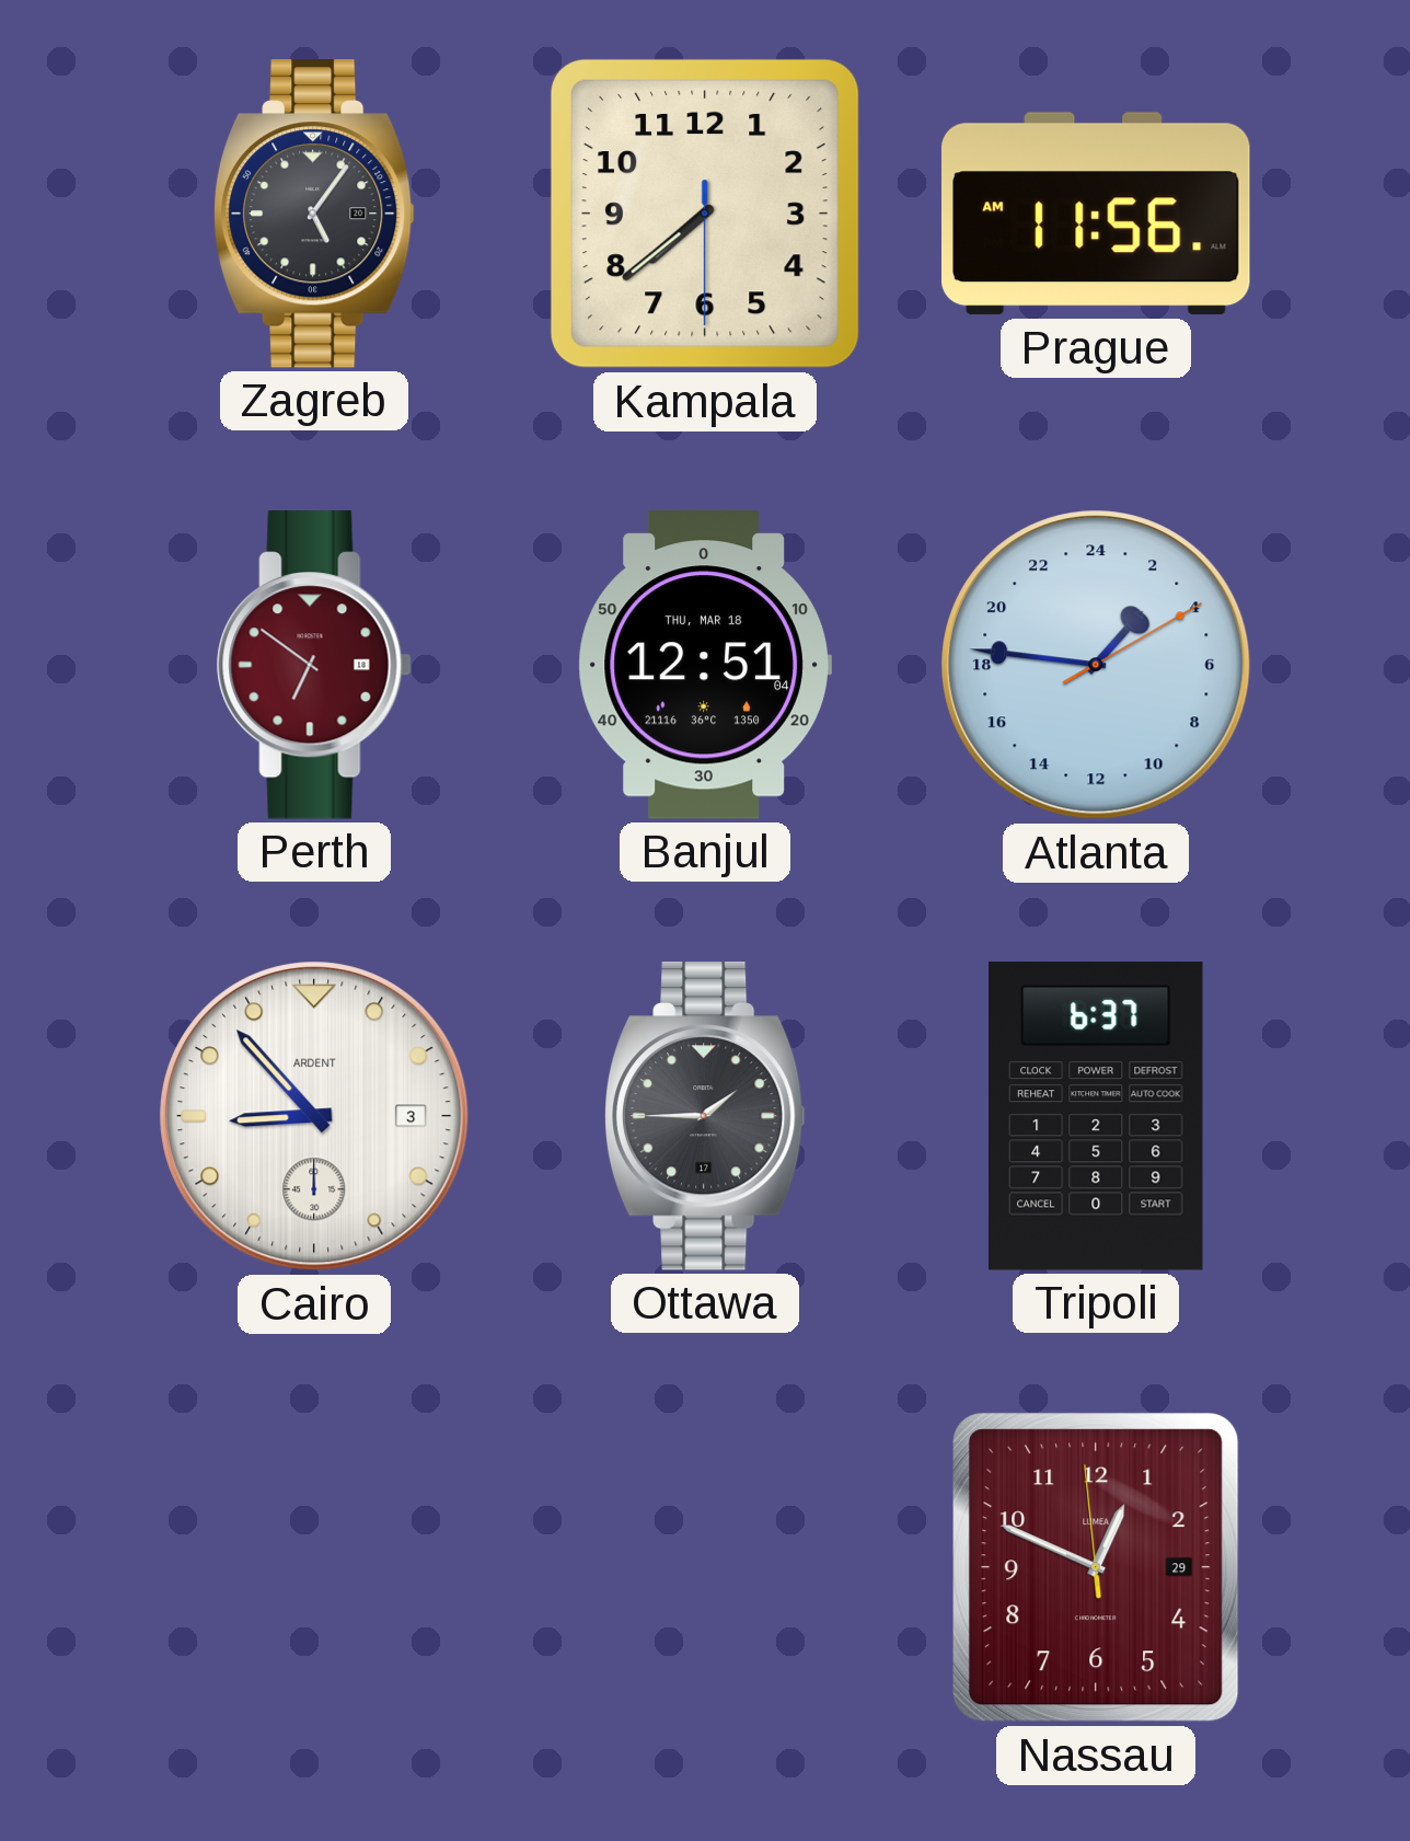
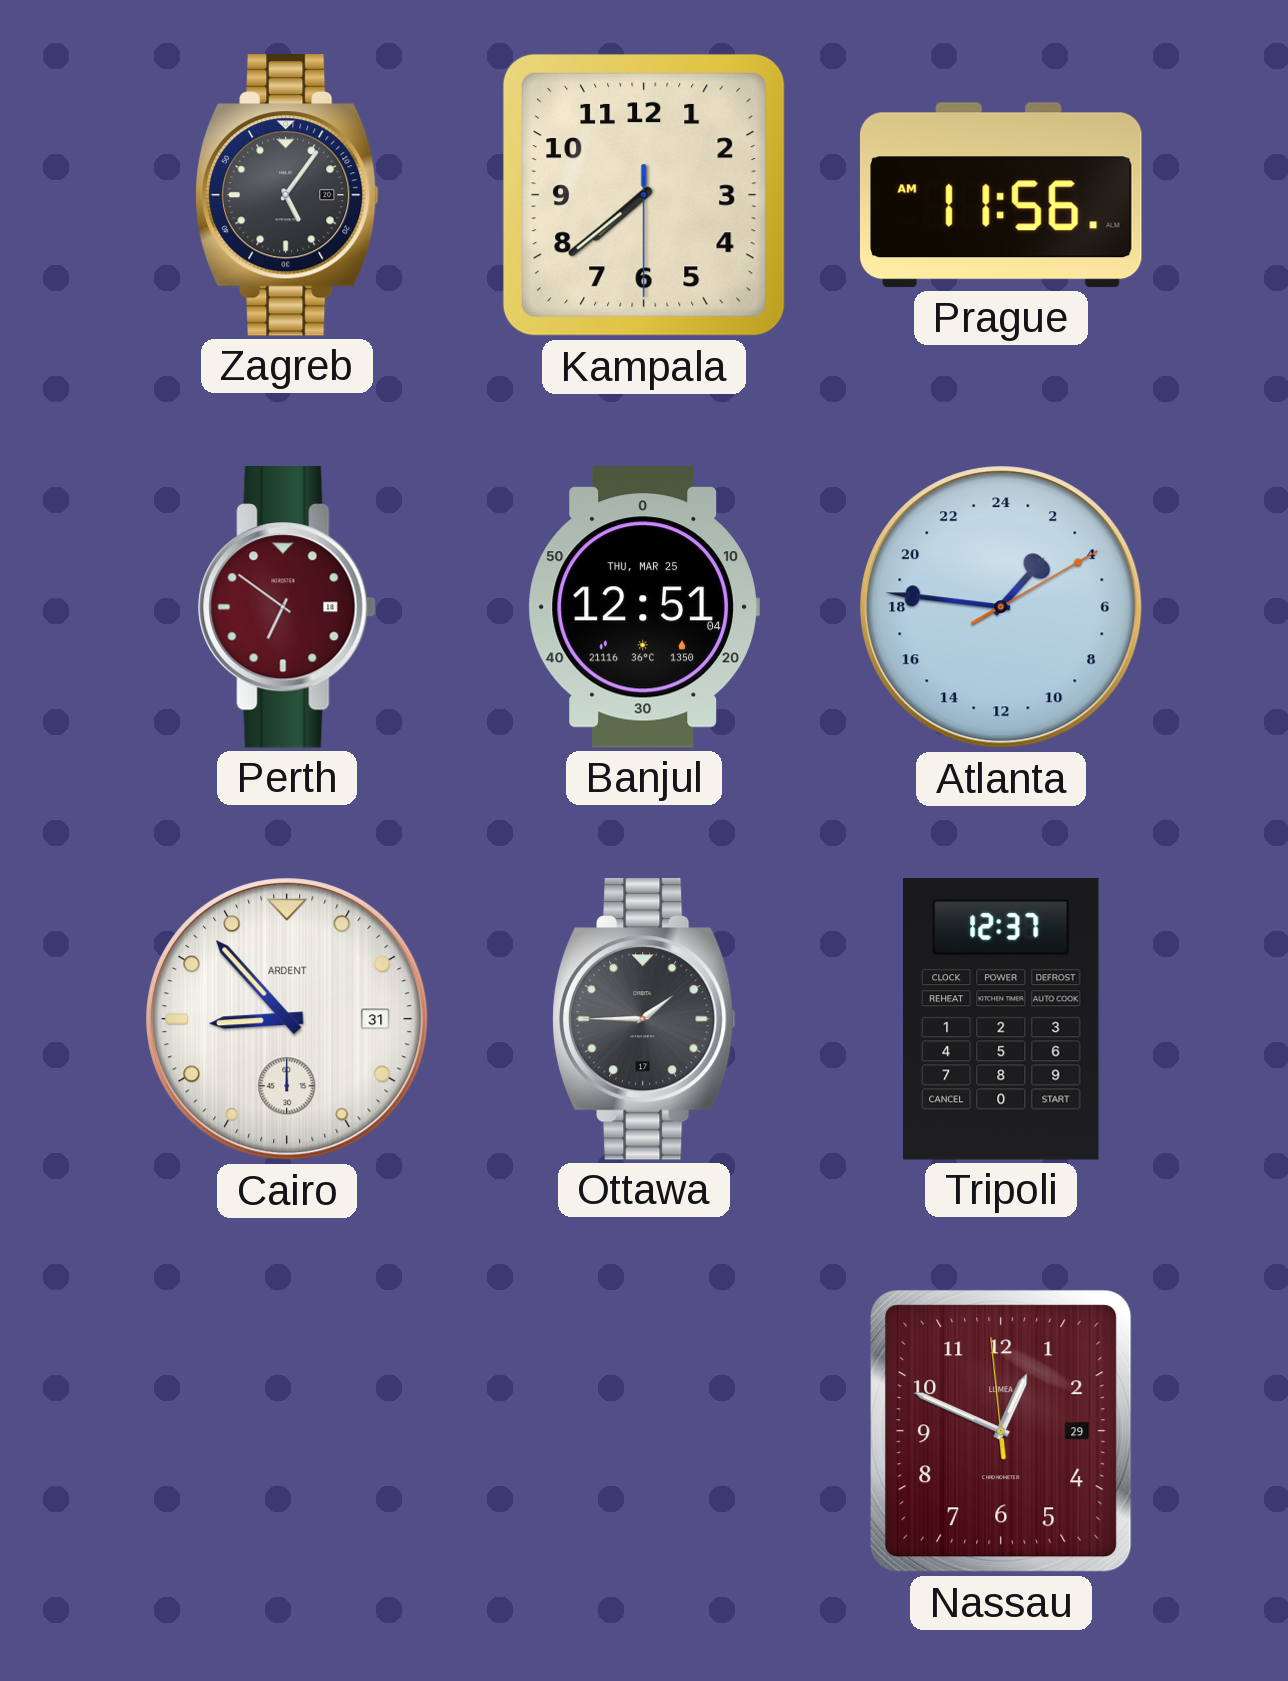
Banjul date: THU, MAR 18 -> THU, MAR 25
Cairo date: 3 -> 31
Tripoli: 6:37 -> 12:37
